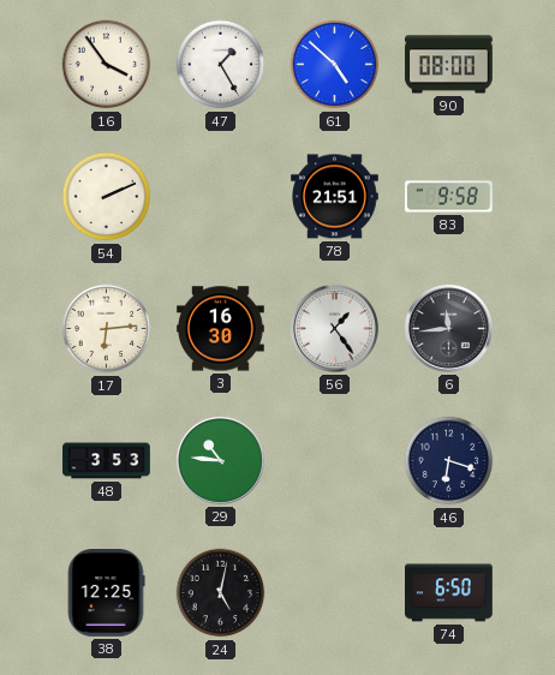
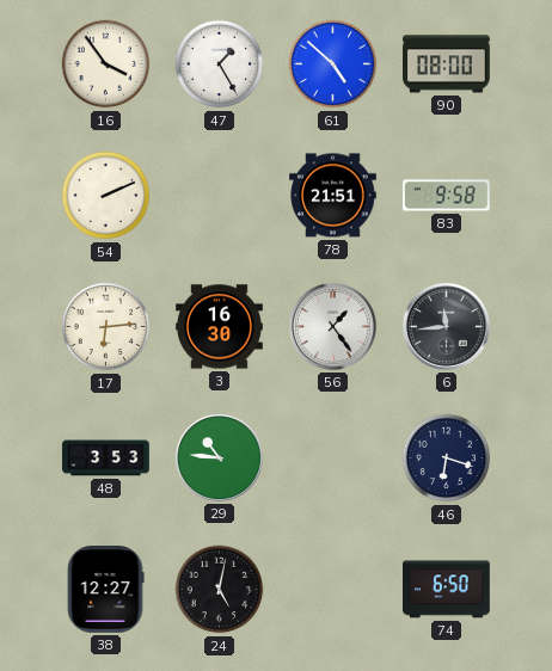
38: 12:25 -> 12:27
